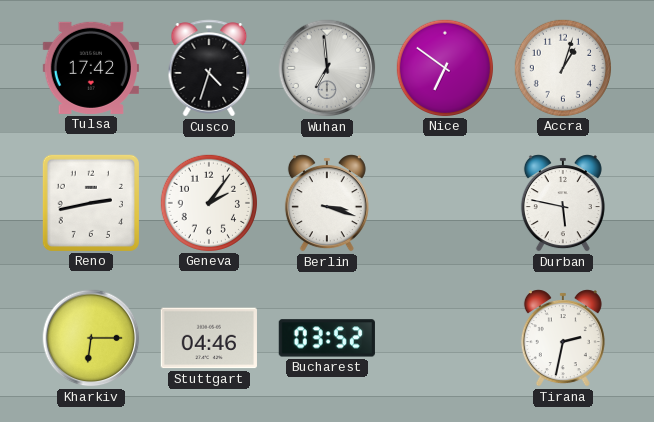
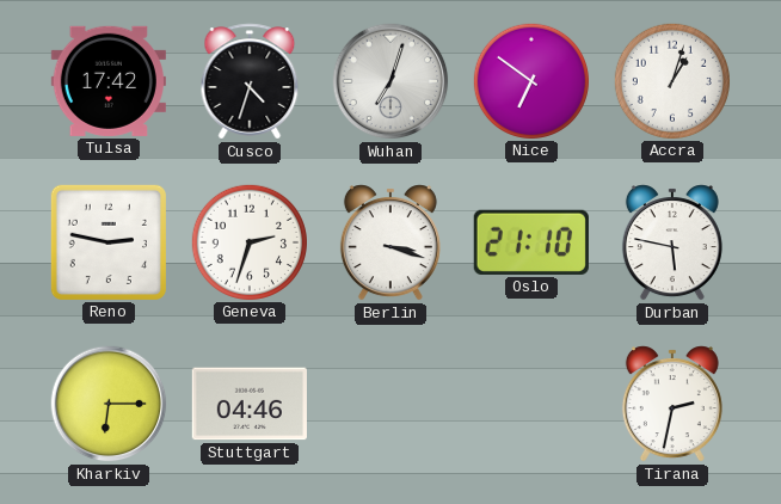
Wuhan: 6:59 -> 7:03
Reno: 2:43 -> 2:47
Geneva: 2:06 -> 2:33
Oslo: none -> 21:10
Bucharest: 03:52 -> none
